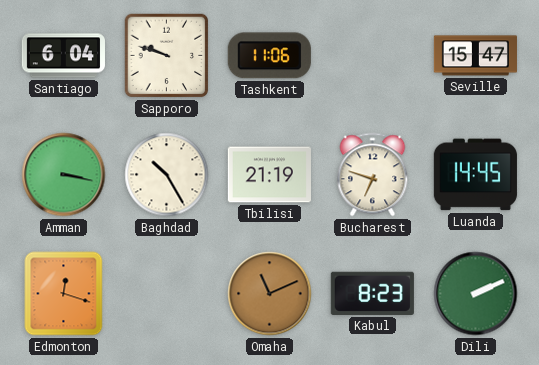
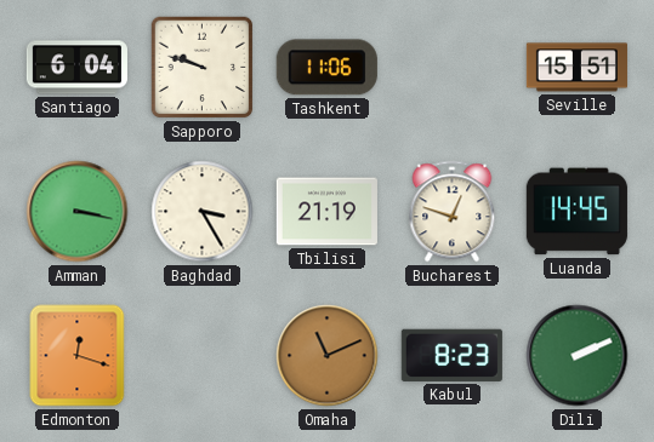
Seville: 15:47 -> 15:51
Baghdad: 10:25 -> 3:25
Bucharest: 6:48 -> 12:48
